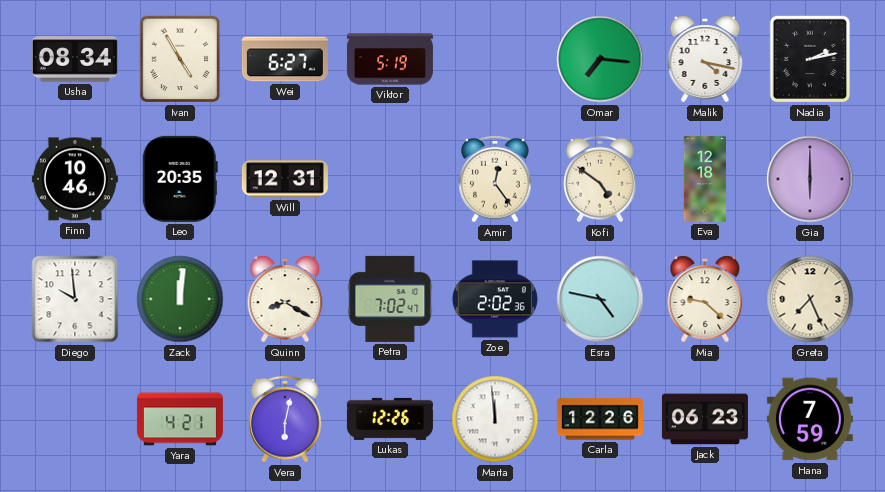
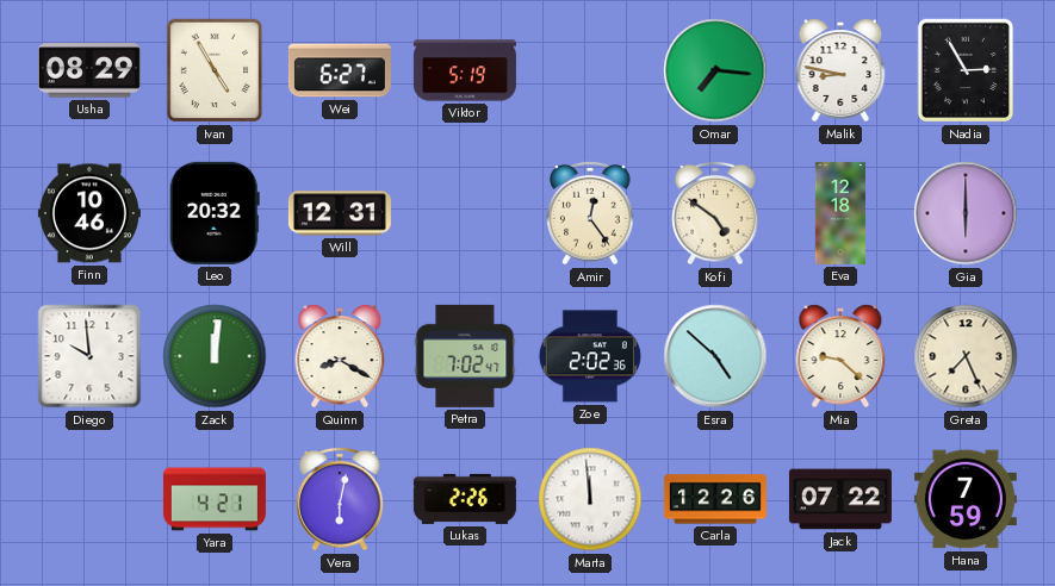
Usha: 08:34 -> 08:29
Malik: 4:17 -> 8:47
Nadia: 2:13 -> 2:55
Leo: 20:35 -> 20:32
Esra: 4:47 -> 4:52
Lukas: 12:26 -> 2:26
Jack: 06:23 -> 07:22
